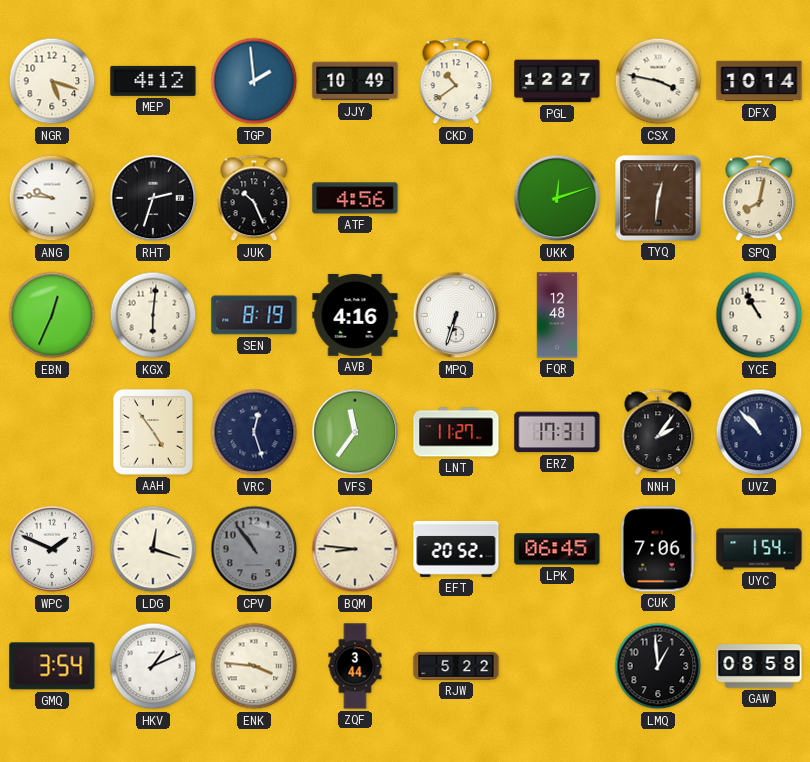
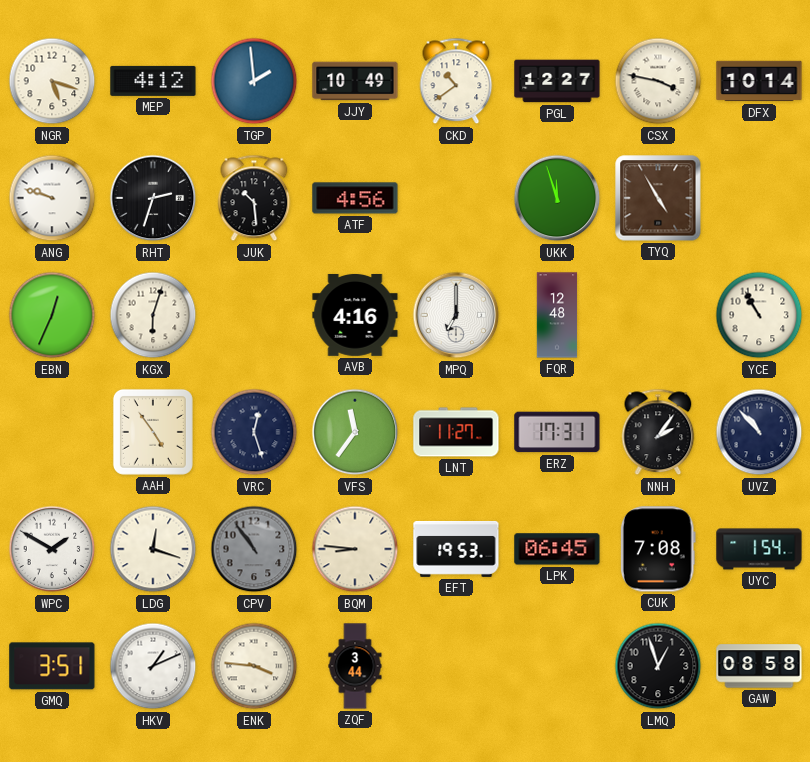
ANG: 9:46 -> 9:48
JUK: 10:26 -> 10:29
UKK: 12:12 -> 11:57
TYQ: 12:31 -> 4:55
SPQ: 8:02 -> none
KGX: 6:01 -> 6:03
SEN: 8:19 -> none
MPQ: 6:33 -> 7:00
WPC: 1:49 -> 1:50
EFT: 20:52 -> 19:53
CUK: 7:06 -> 7:08
GMQ: 3:54 -> 3:51
RJW: 5:22 -> none
LMQ: 12:59 -> 12:57
